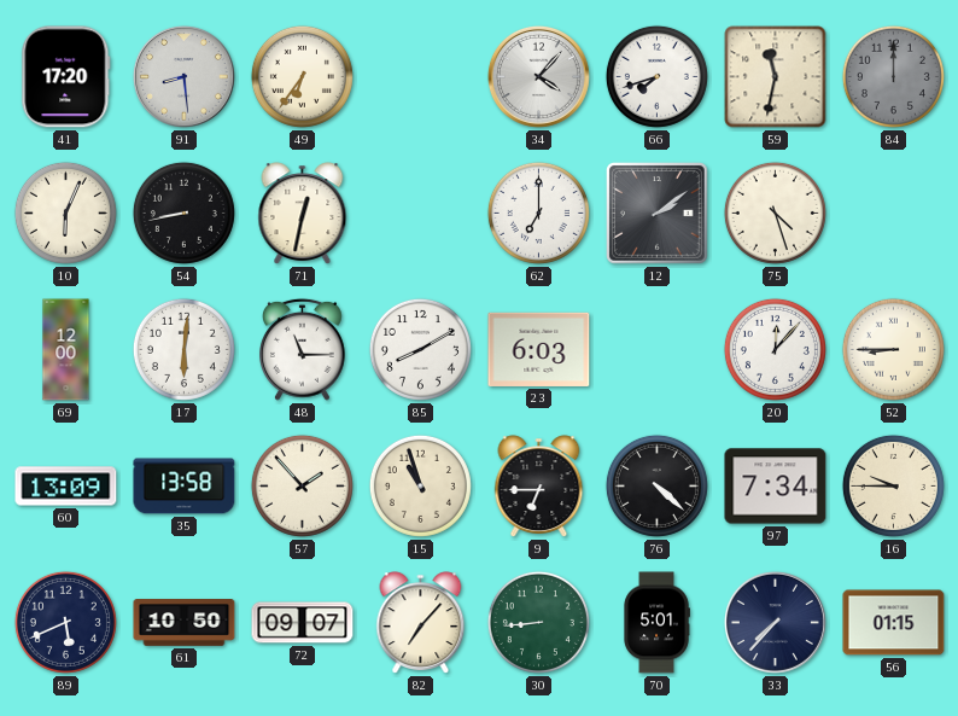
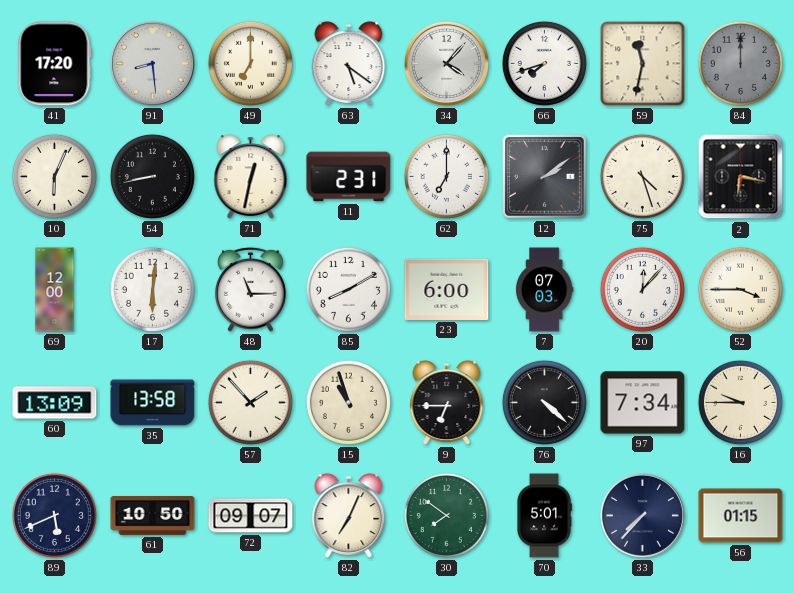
49: 6:36 -> 7:00
63: none -> 5:21
11: none -> 2:31
2: none -> 6:17
23: 6:03 -> 6:00
7: none -> 07:03
52: 8:45 -> 3:45
82: 7:07 -> 7:04
30: 8:44 -> 7:51
